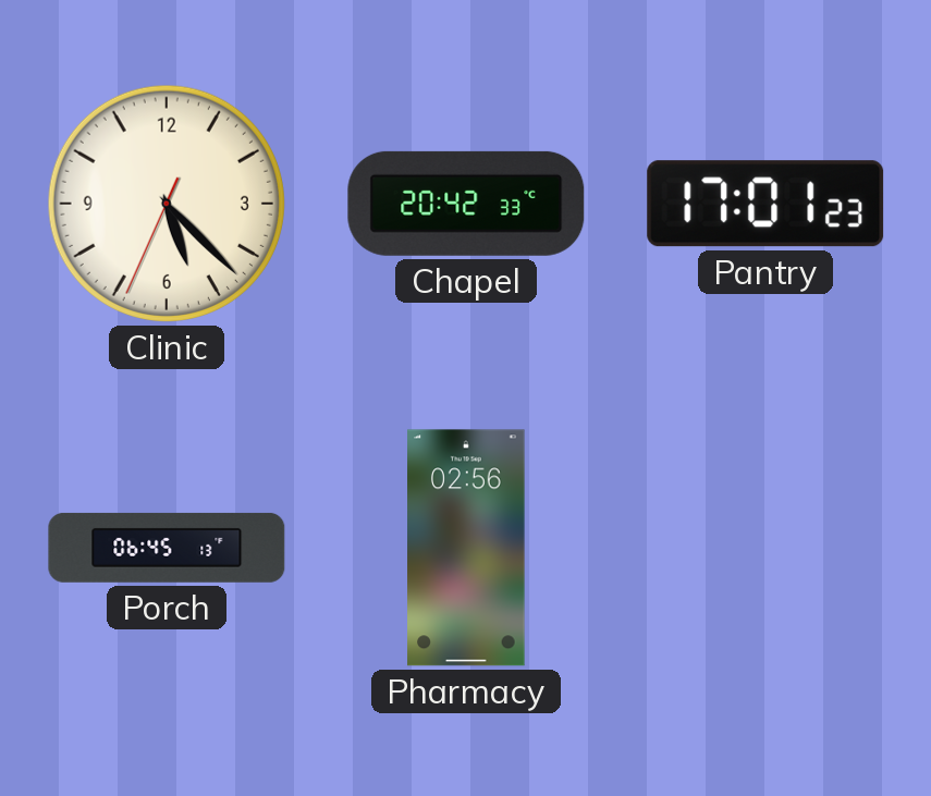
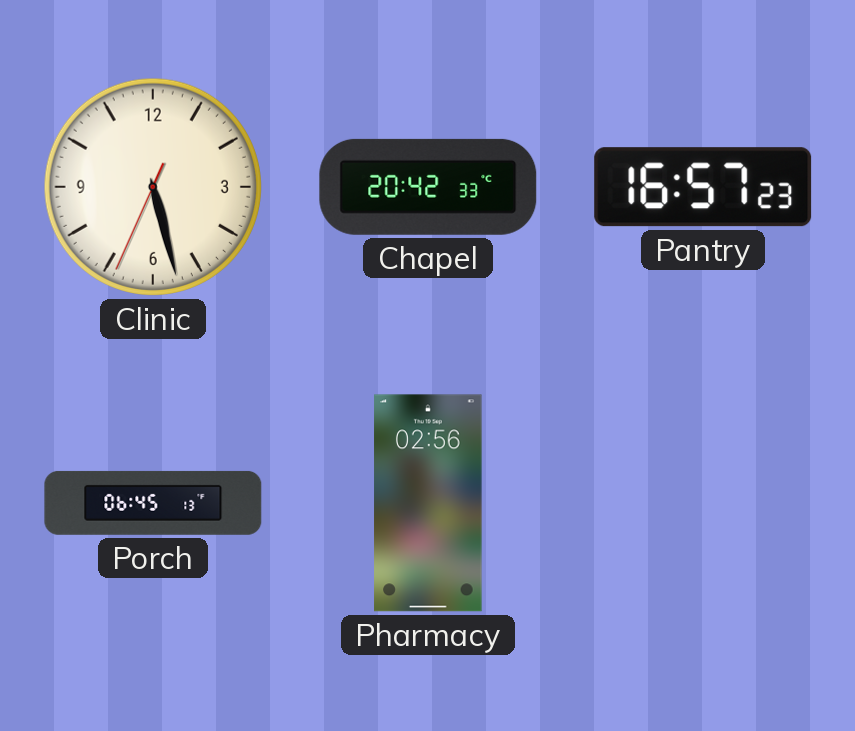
Clinic: 5:22 -> 5:27
Pantry: 17:01 -> 16:57
